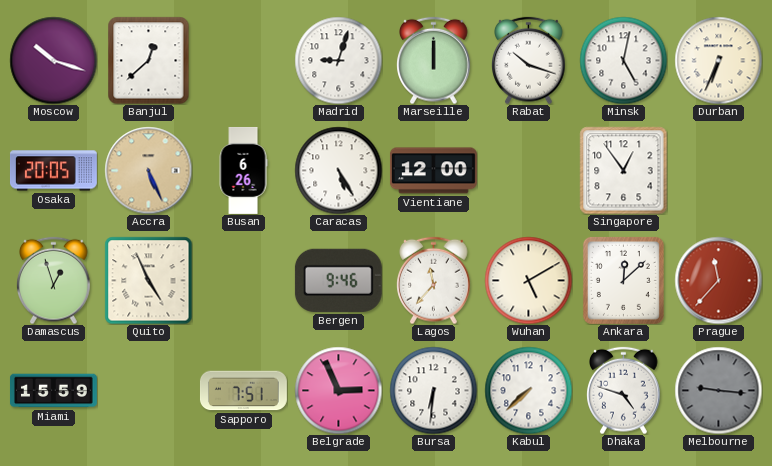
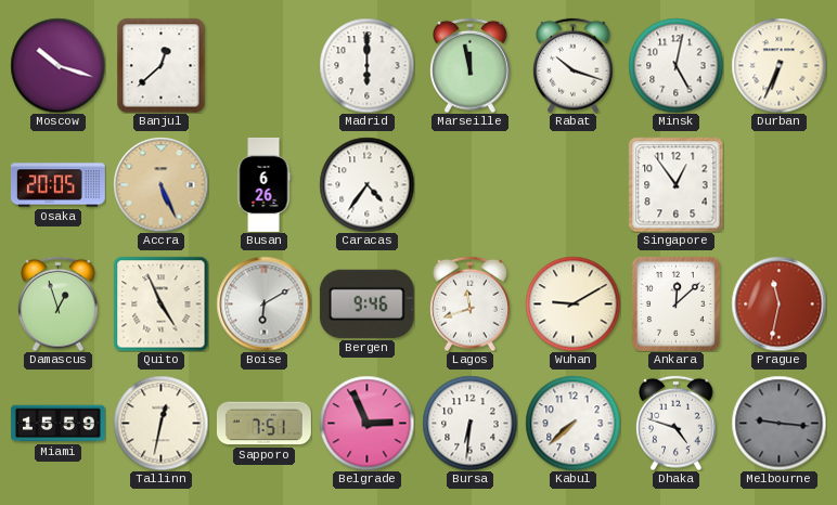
Madrid: 9:03 -> 6:00
Marseille: 12:00 -> 11:58
Caracas: 5:25 -> 4:36
Vientiane: 12:00 -> none
Boise: none -> 6:10
Lagos: 11:37 -> 11:42
Wuhan: 5:10 -> 9:10
Prague: 11:37 -> 11:32
Tallinn: none -> 12:32
